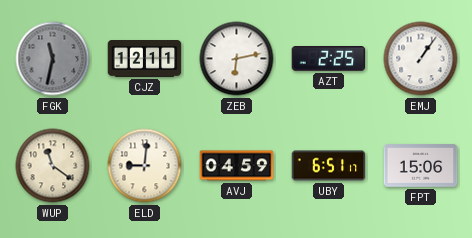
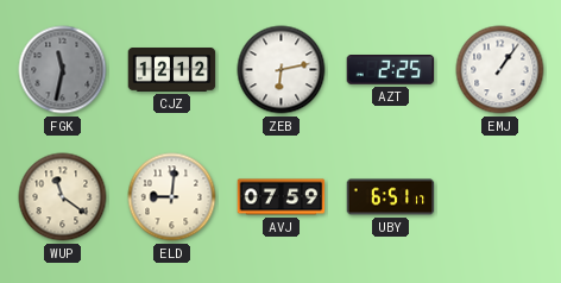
CJZ: 12:11 -> 12:12
AVJ: 04:59 -> 07:59
FPT: 15:06 -> none
